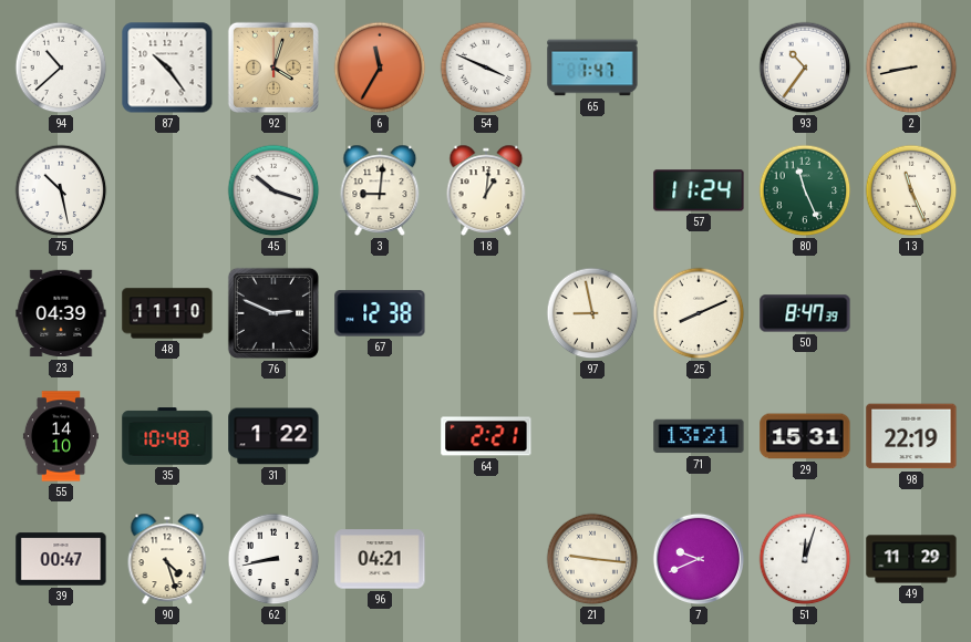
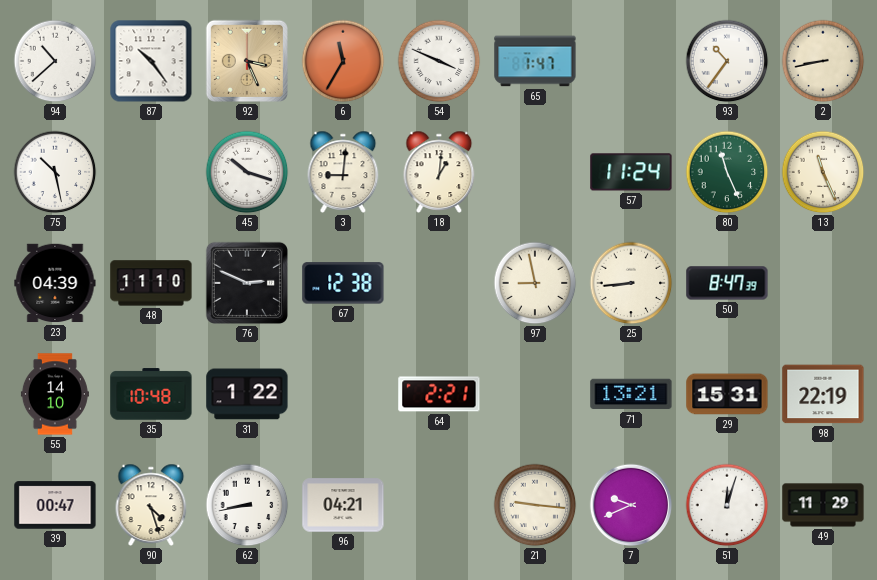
92: 4:03 -> 3:26
25: 8:11 -> 8:44
